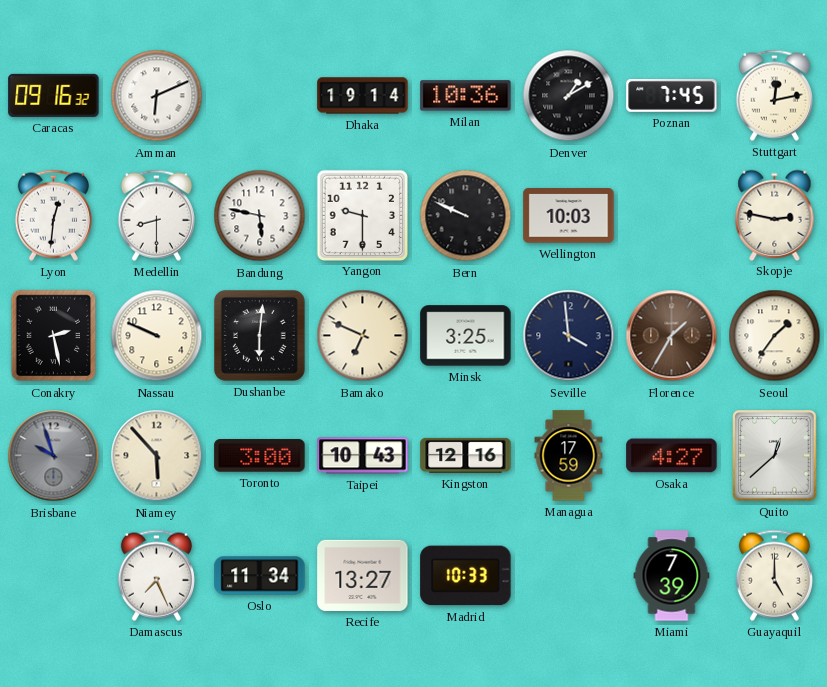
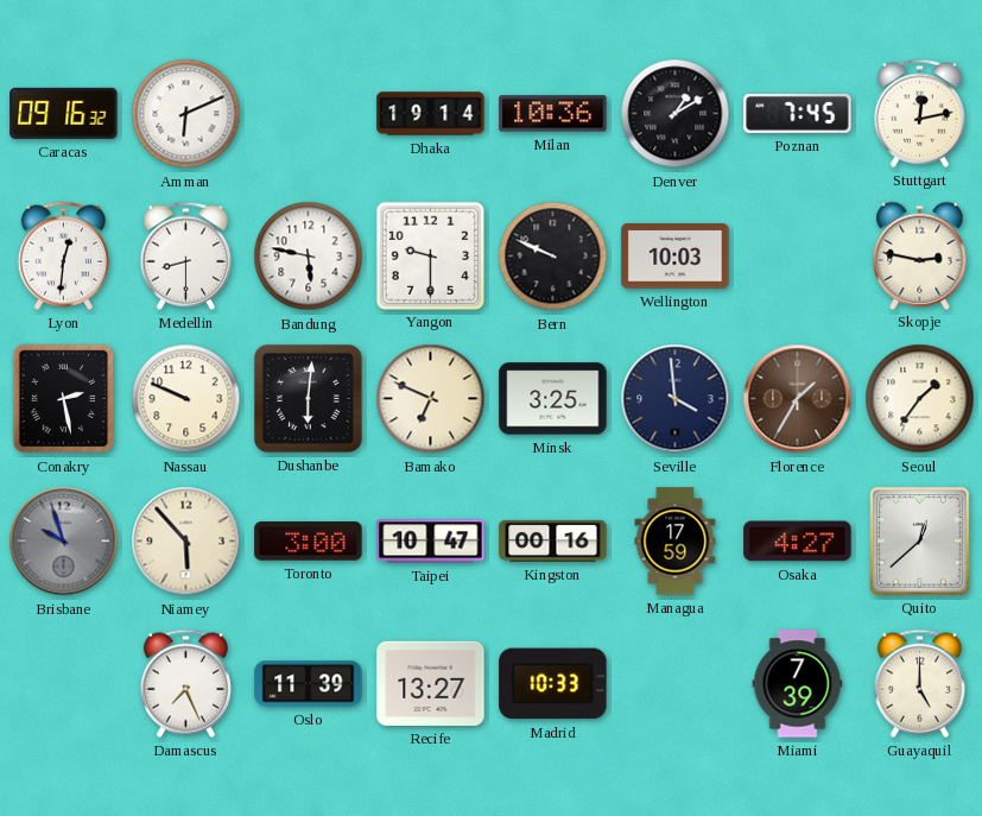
Taipei: 10:43 -> 10:47
Kingston: 12:16 -> 00:16
Oslo: 11:34 -> 11:39
